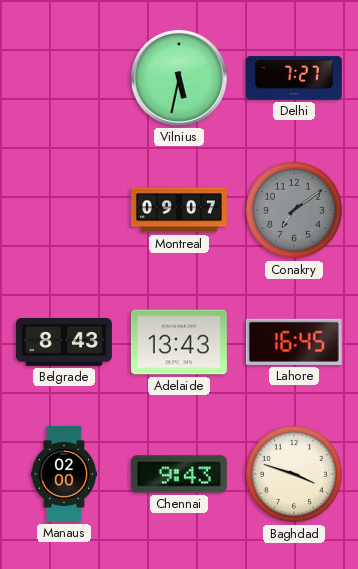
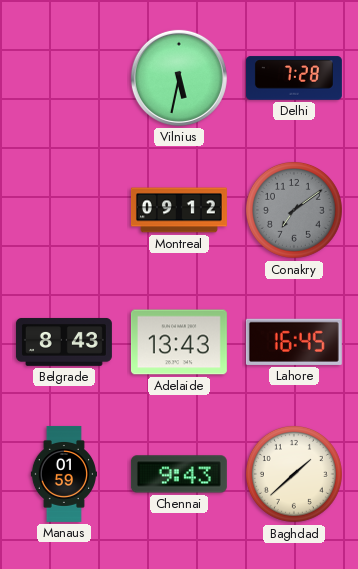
Delhi: 7:27 -> 7:28
Montreal: 09:07 -> 09:12
Manaus: 02:00 -> 01:59
Baghdad: 3:48 -> 1:38
